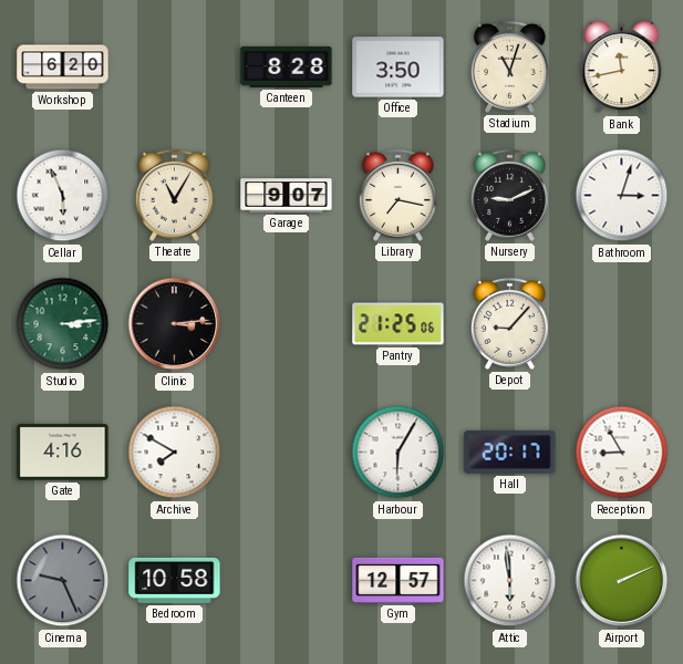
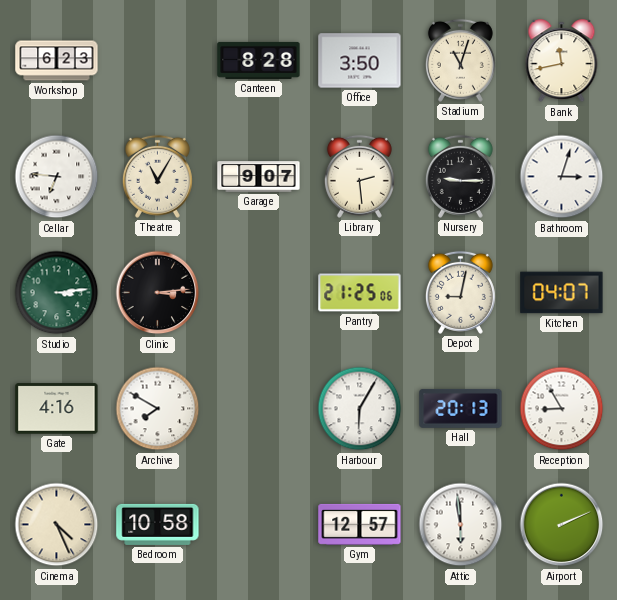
Workshop: 6:20 -> 6:23
Cellar: 5:56 -> 6:46
Library: 7:17 -> 2:29
Nursery: 9:11 -> 9:15
Depot: 9:07 -> 9:02
Kitchen: none -> 04:07
Hall: 20:17 -> 20:13
Cinema: 9:26 -> 4:26
Cinema dial: grey -> cream
